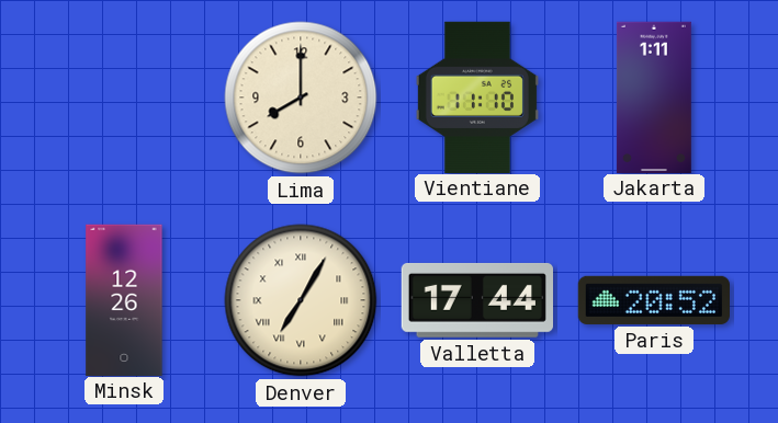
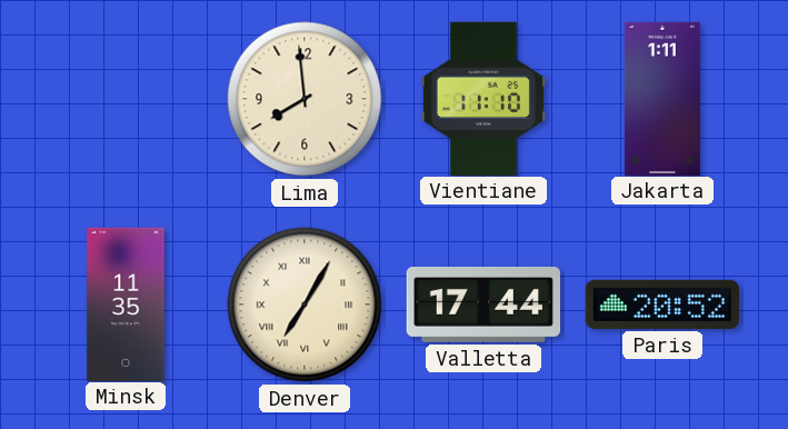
Lima: 8:00 -> 7:59
Minsk: 12:26 -> 11:35
